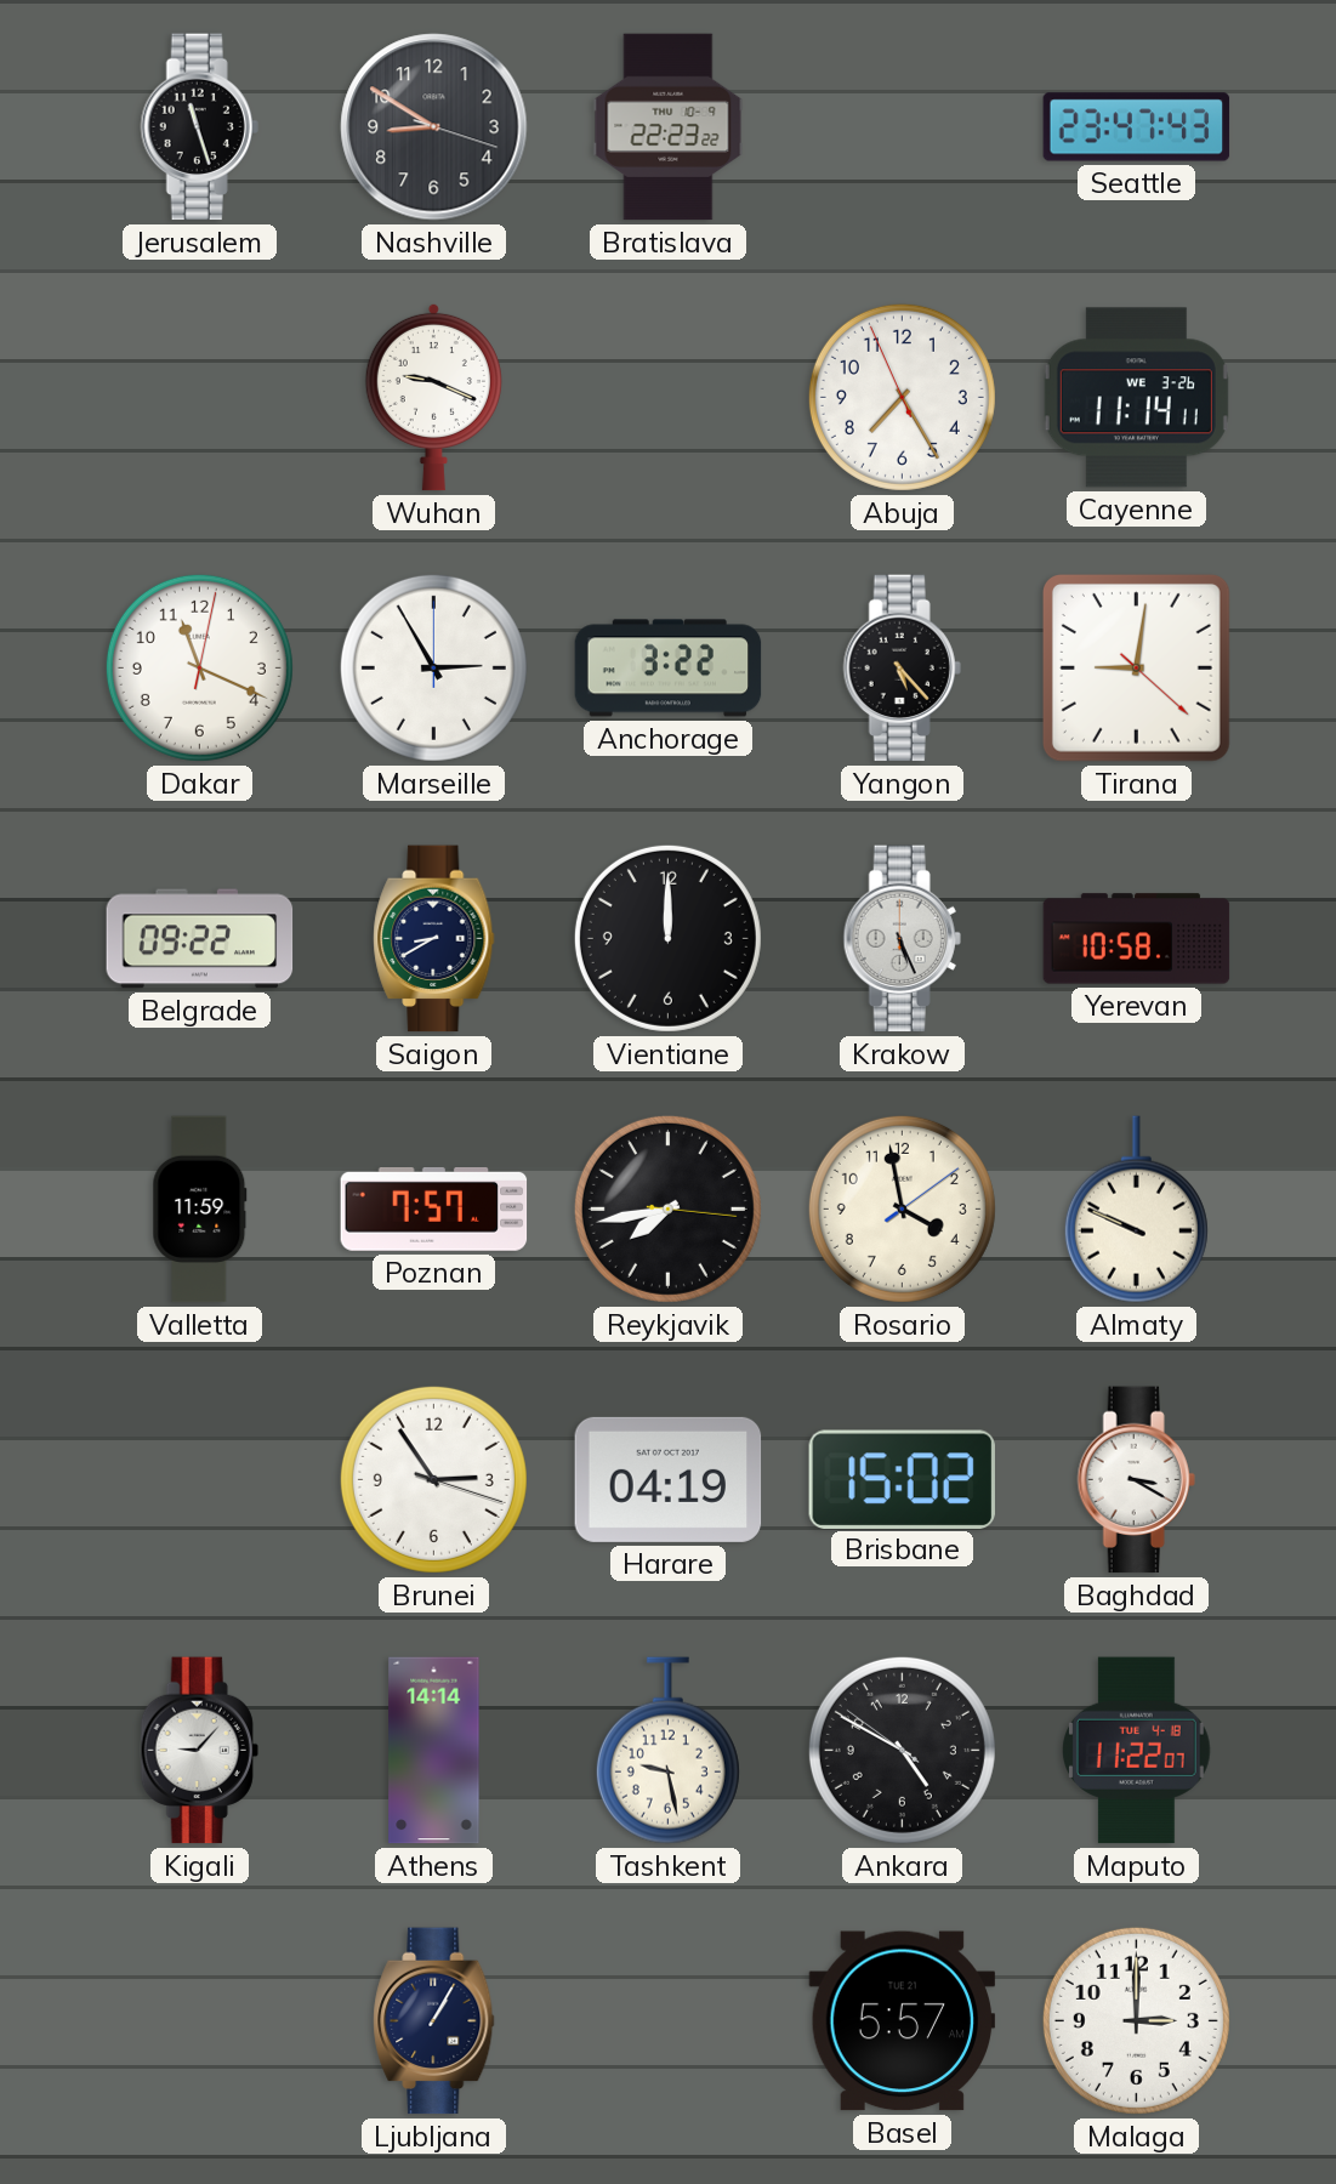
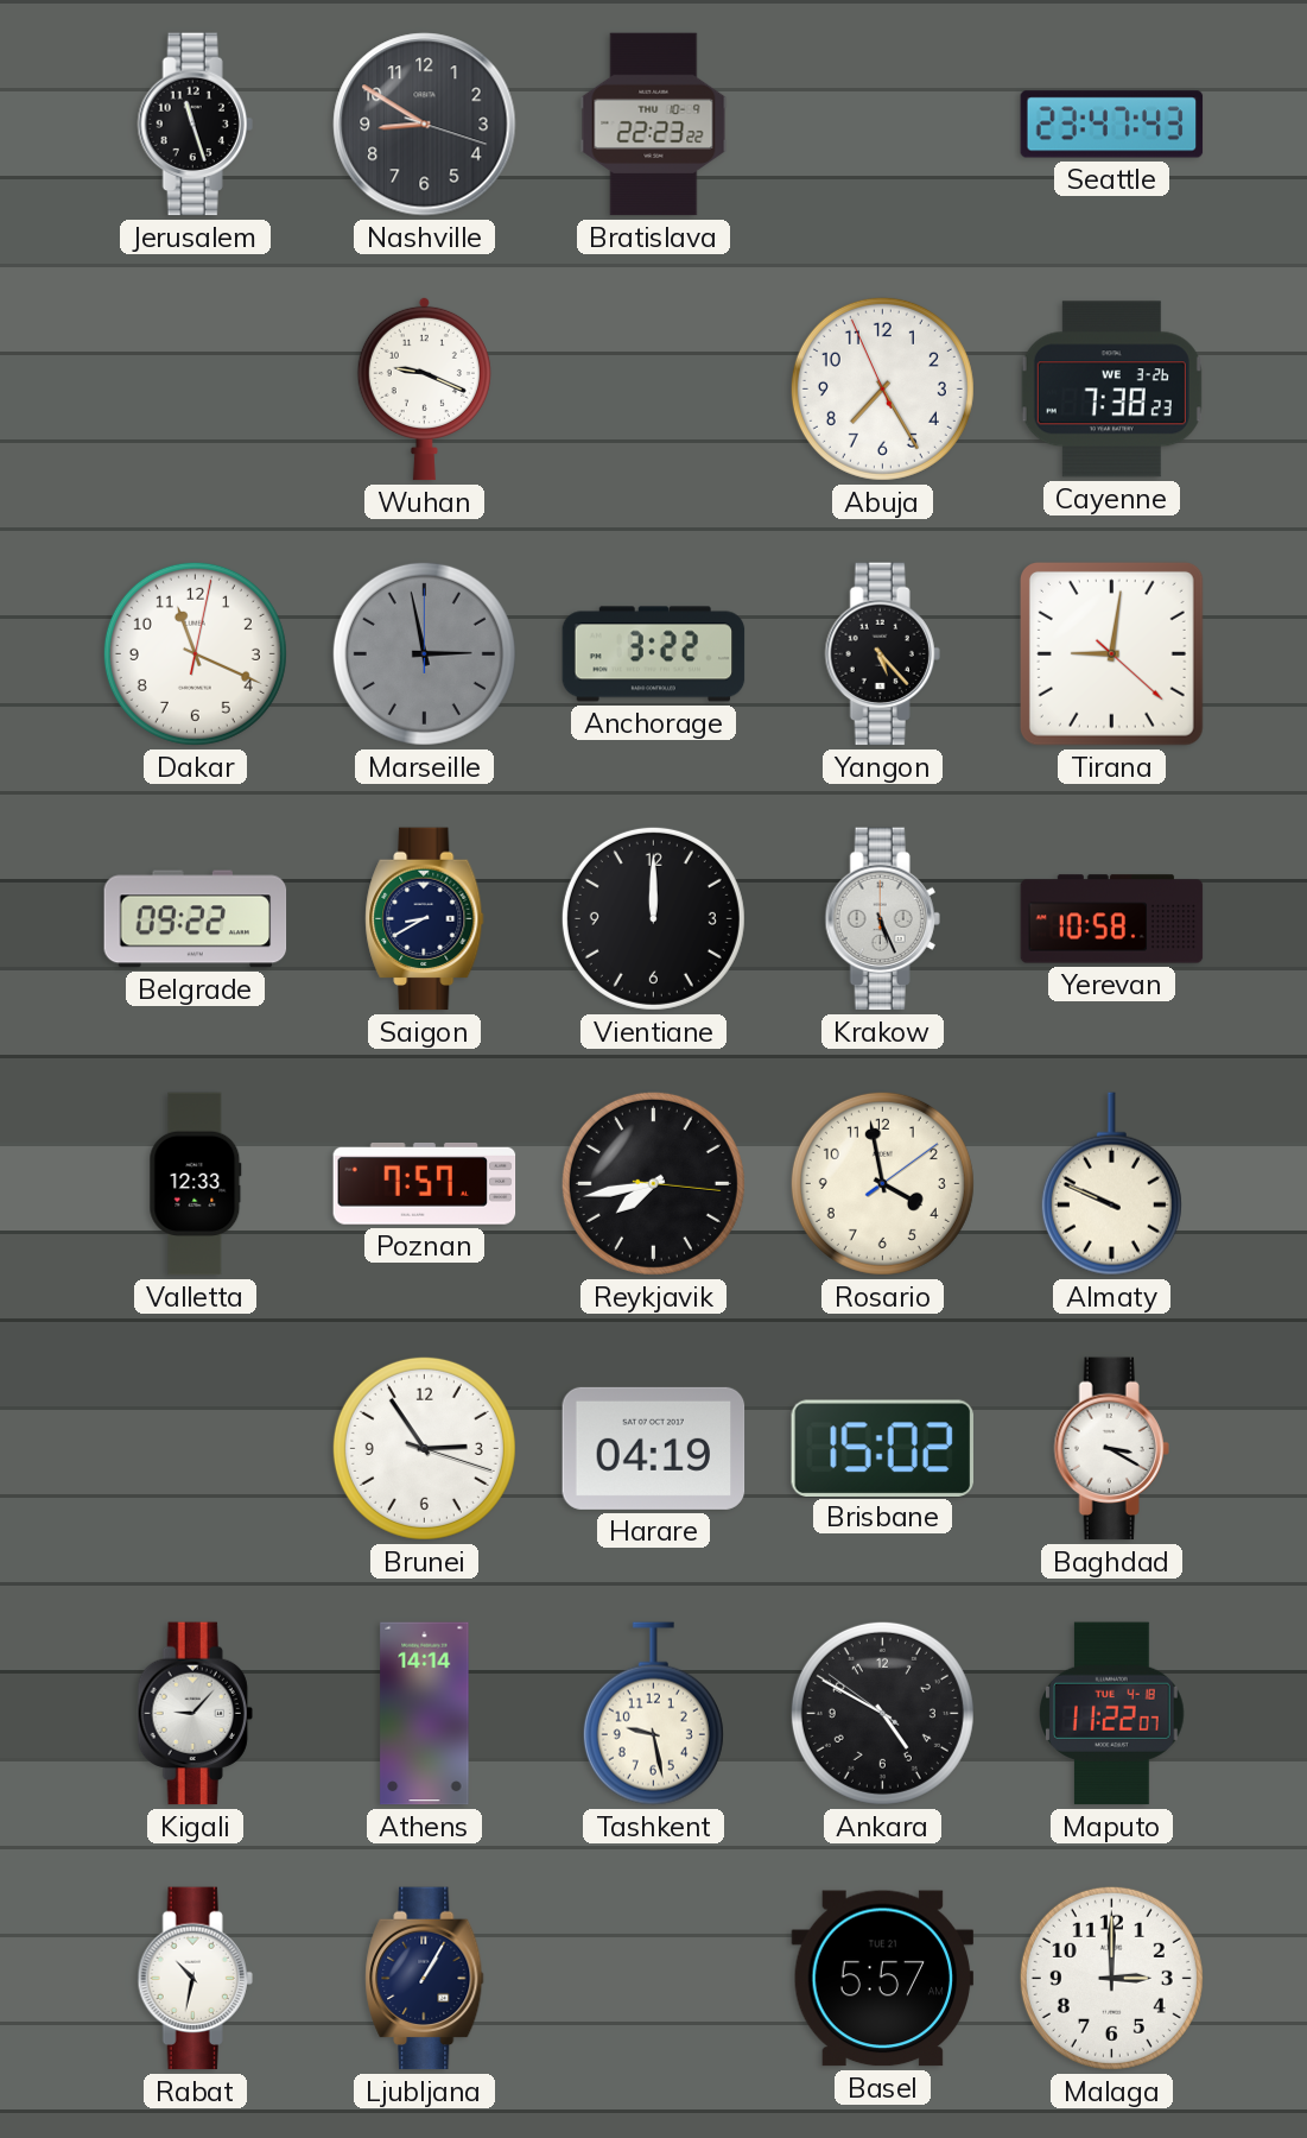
Cayenne: 11:14 -> 7:38
Marseille: 2:55 -> 2:58
Marseille dial: white -> grey
Valletta: 11:59 -> 12:33
Rabat: none -> 10:32
